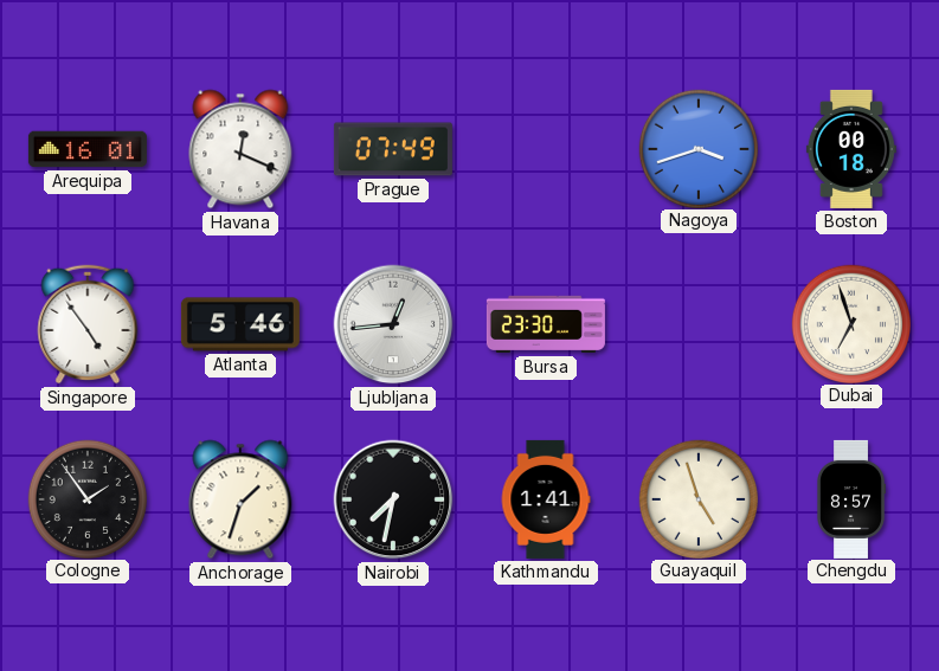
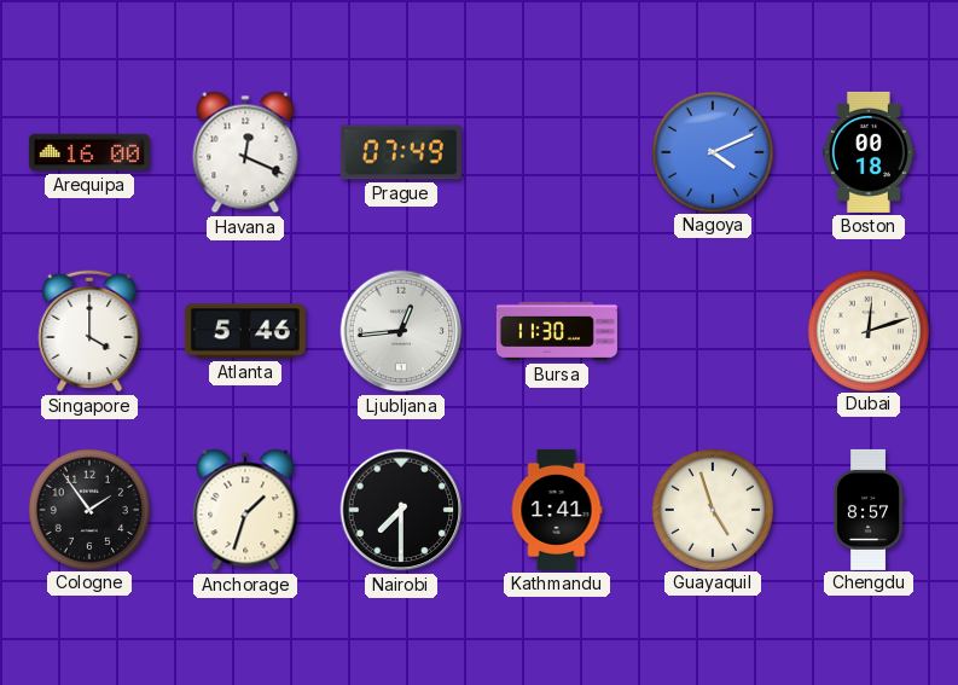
Arequipa: 16:01 -> 16:00
Nagoya: 3:42 -> 4:11
Singapore: 4:54 -> 4:00
Bursa: 23:30 -> 11:30
Dubai: 6:57 -> 12:12
Nairobi: 7:32 -> 7:30
